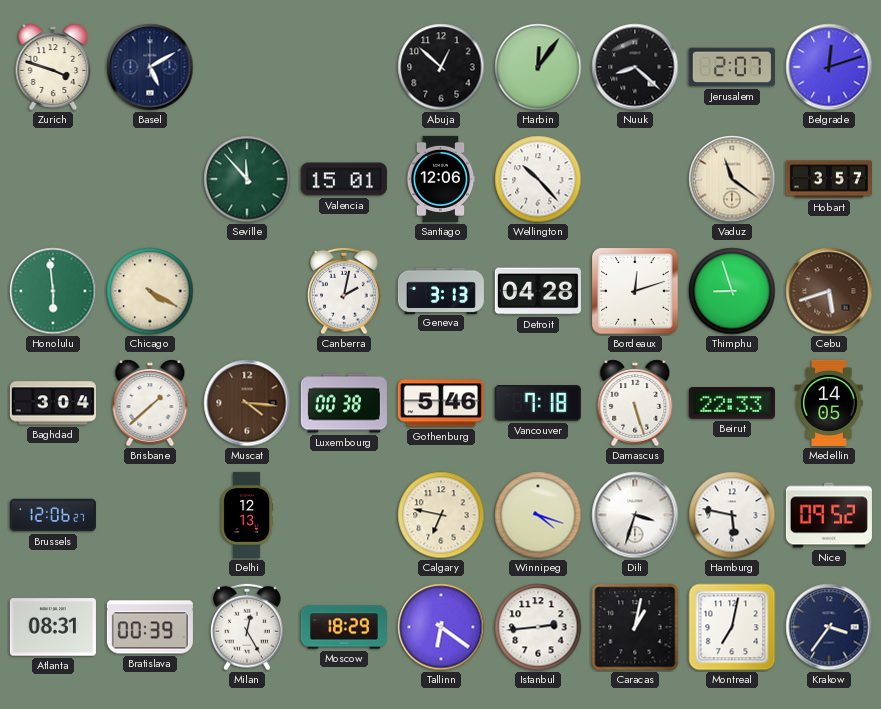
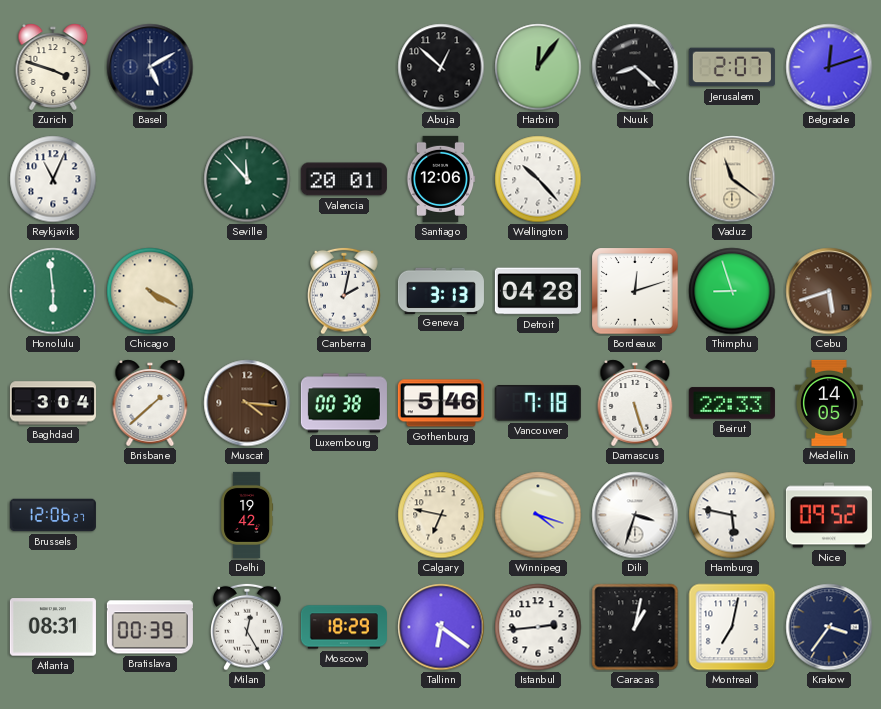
Reykjavik: none -> 11:04
Valencia: 15:01 -> 20:01
Hobart: 3:57 -> none
Delhi: 12:13 -> 19:42
